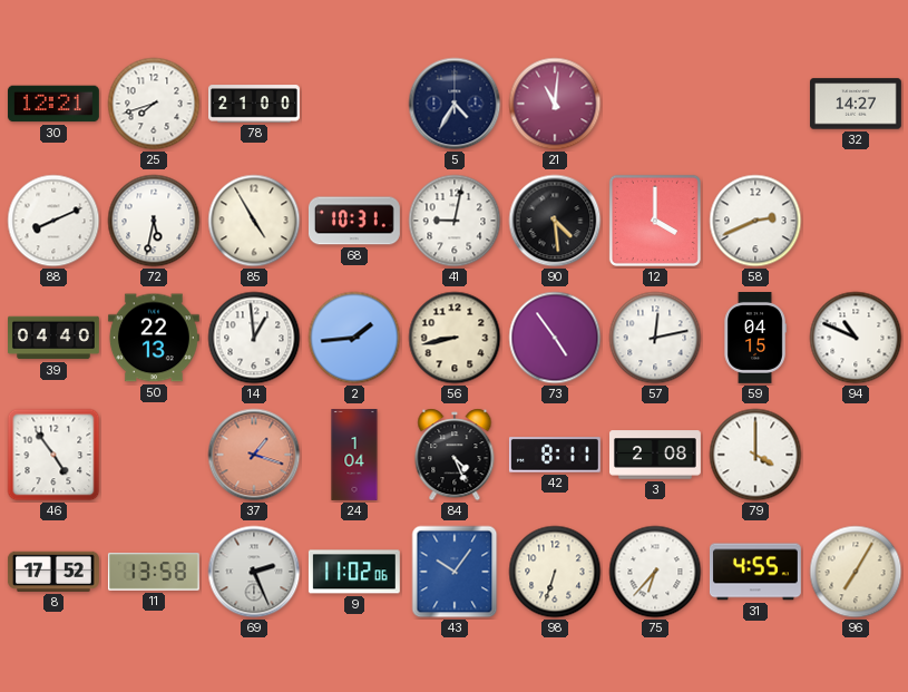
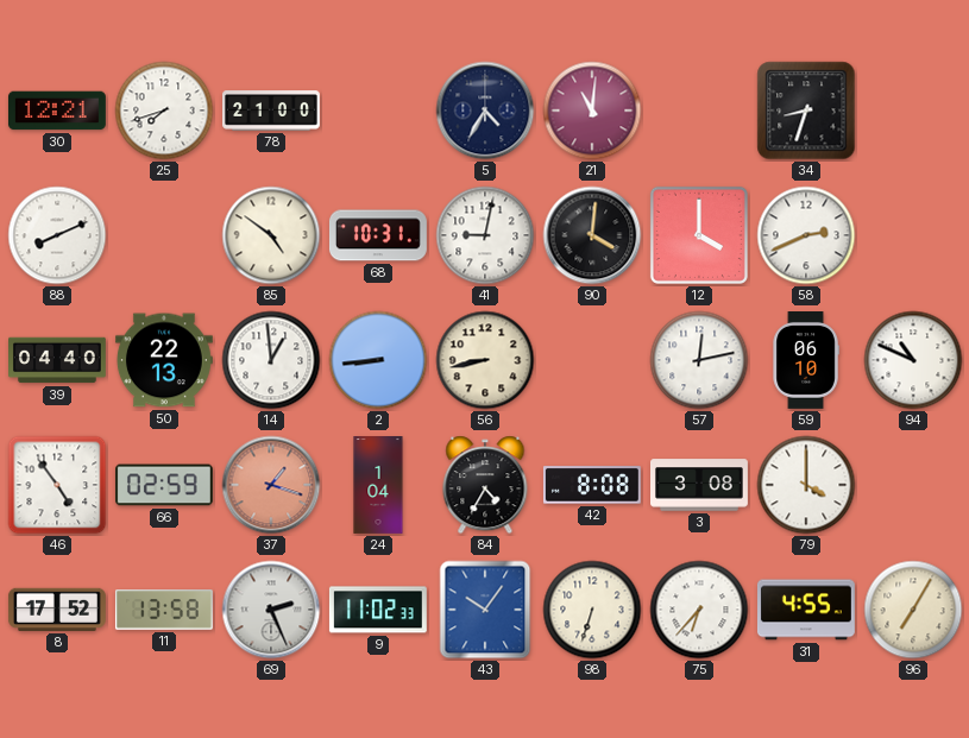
34: none -> 8:33
32: 14:27 -> none
72: 5:32 -> none
85: 4:55 -> 4:51
90: 4:29 -> 4:01
2: 1:44 -> 8:44
73: 4:54 -> none
59: 04:15 -> 06:10
66: none -> 02:59
84: 4:26 -> 4:35
42: 8:11 -> 8:08
3: 2:08 -> 3:08
9: 11:02:06 -> 11:02:33
